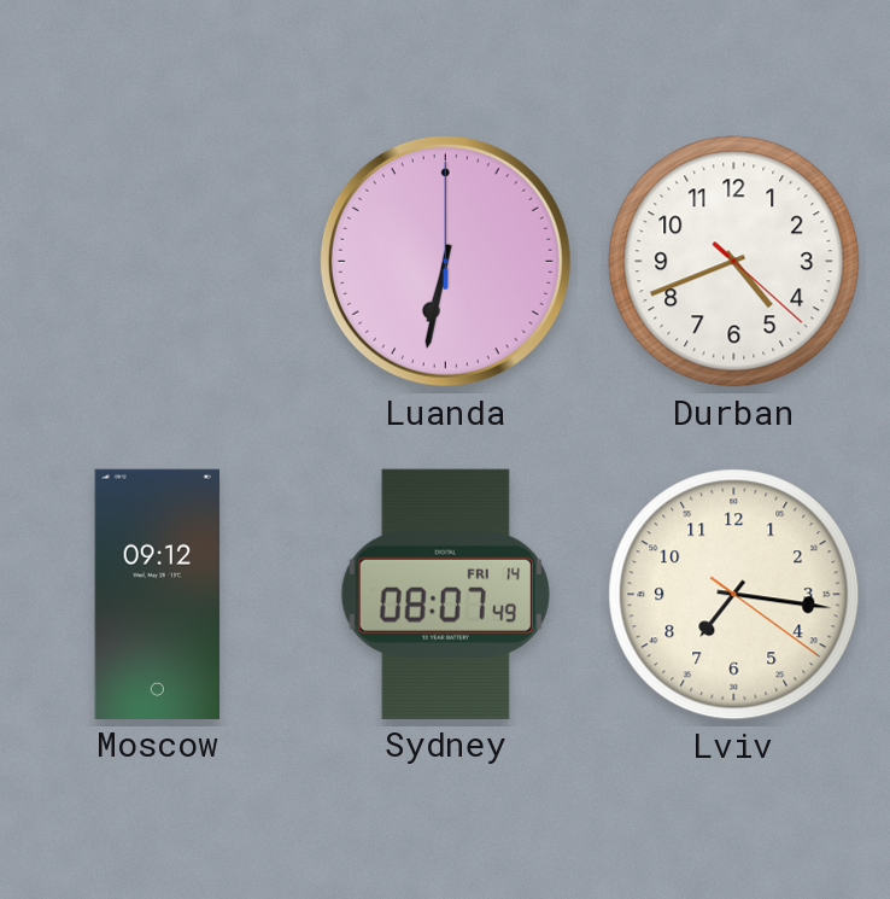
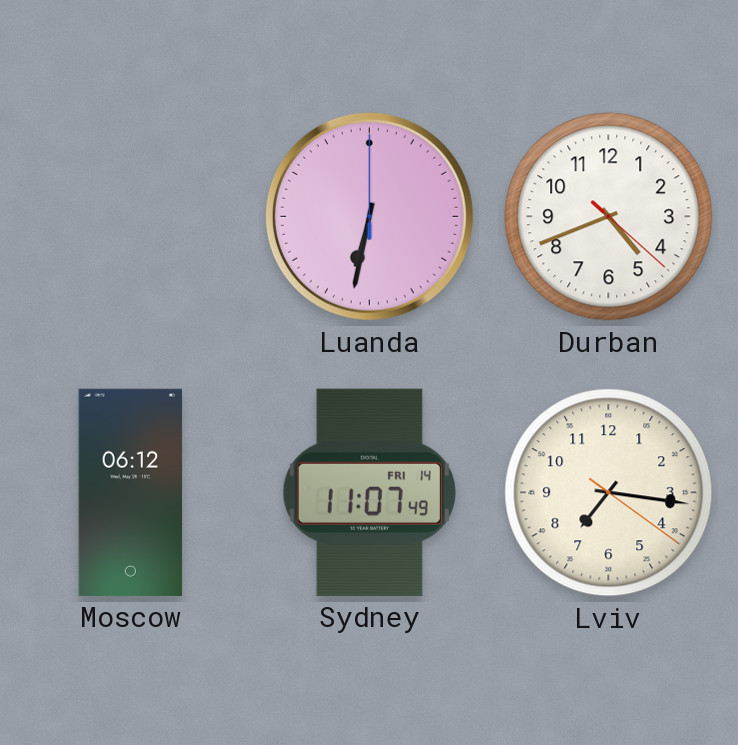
Moscow: 09:12 -> 06:12
Sydney: 08:07 -> 11:07
